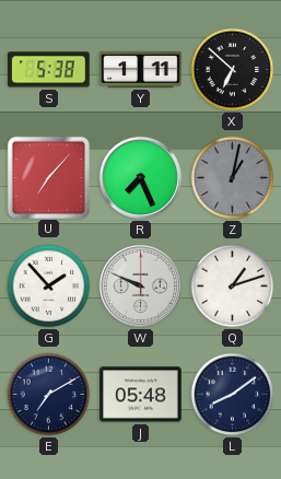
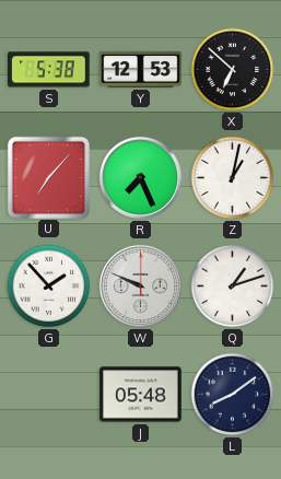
Y: 1:11 -> 12:53
Z dial: grey -> white
E: 7:10 -> none
